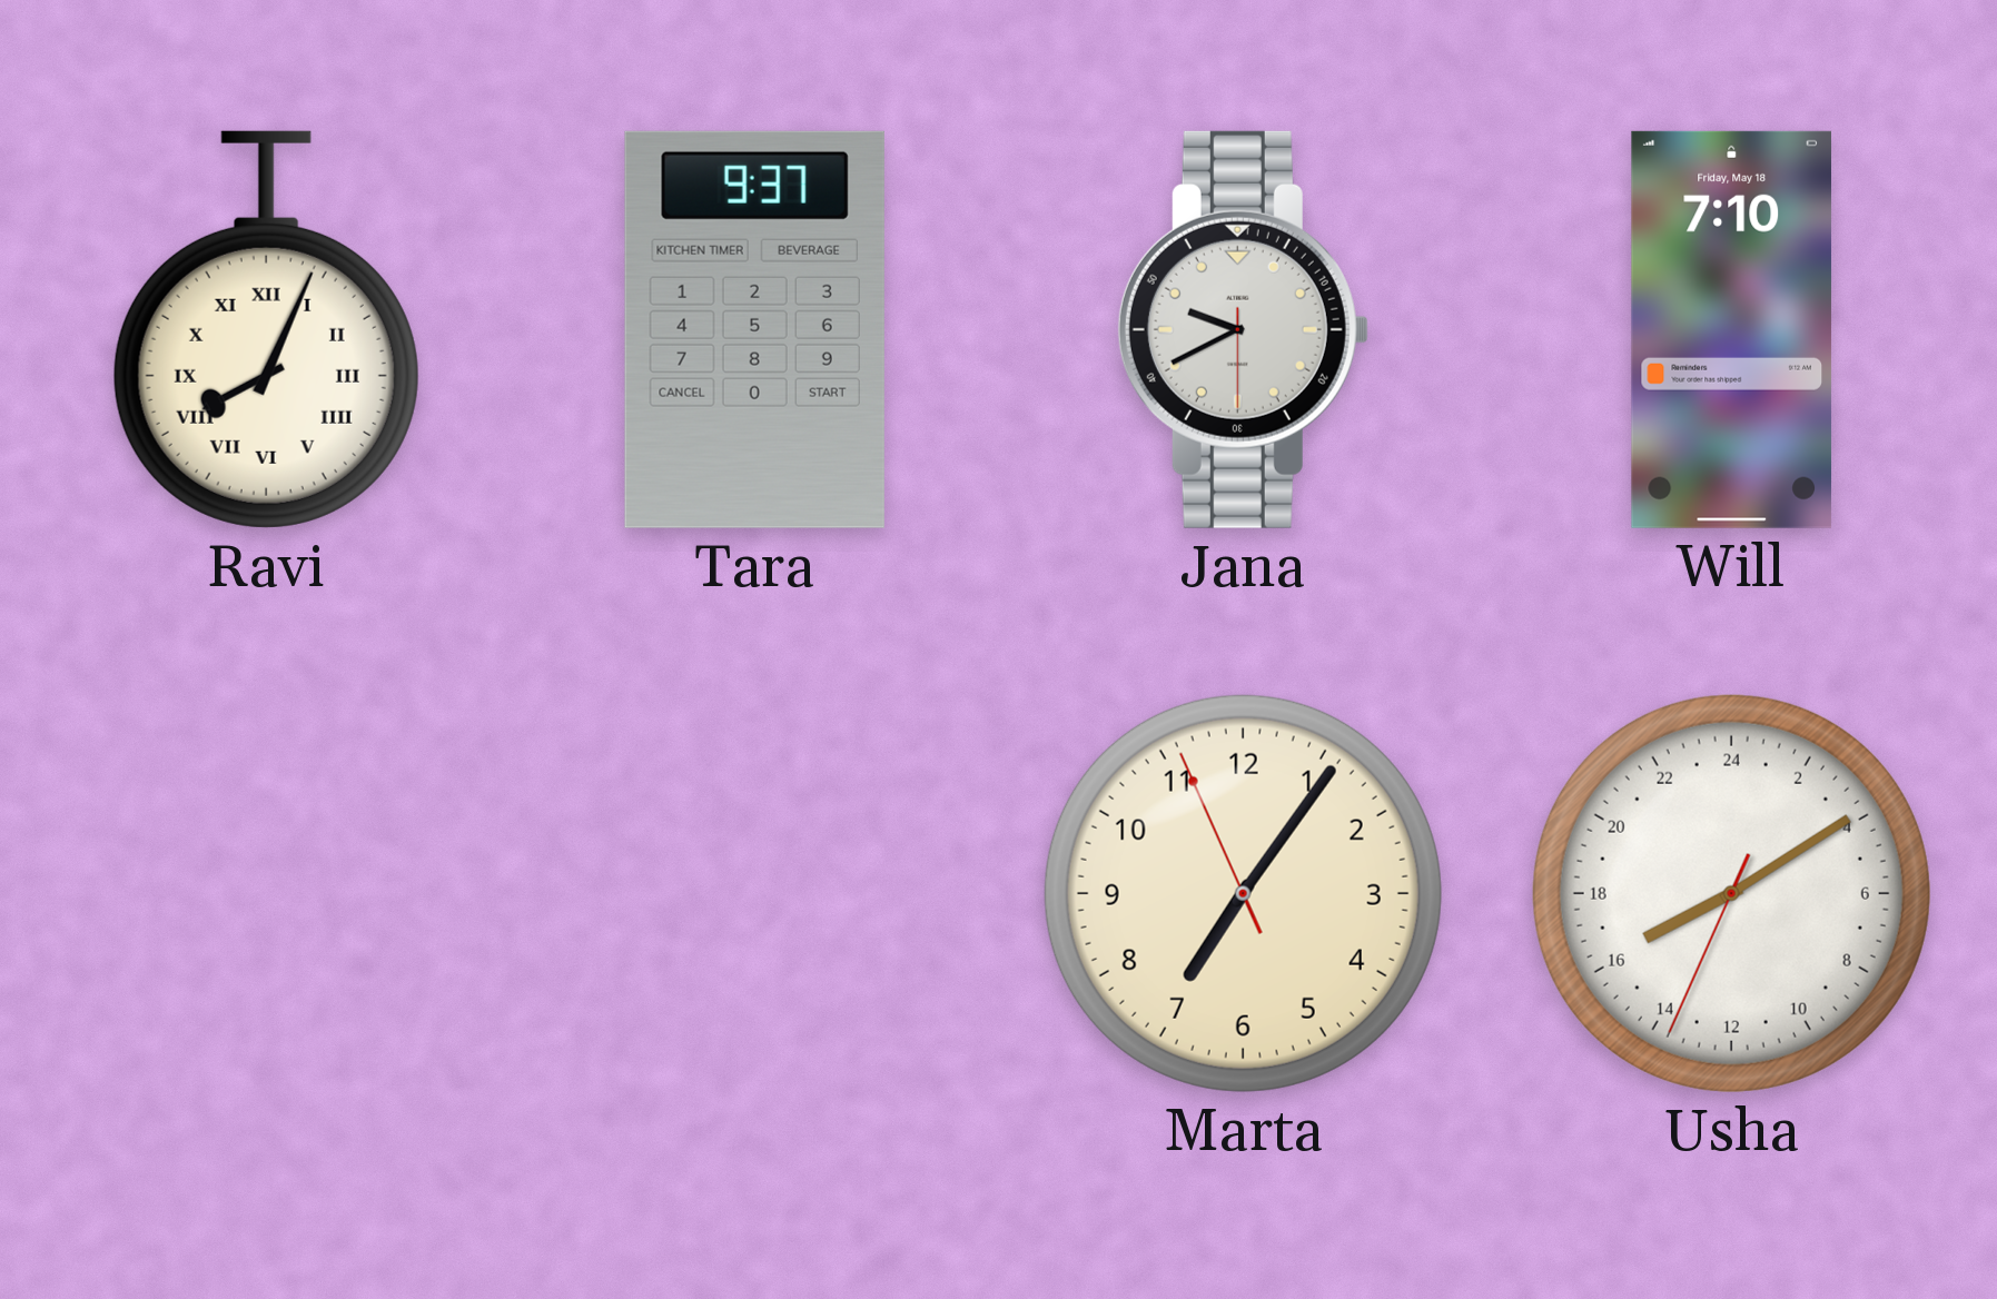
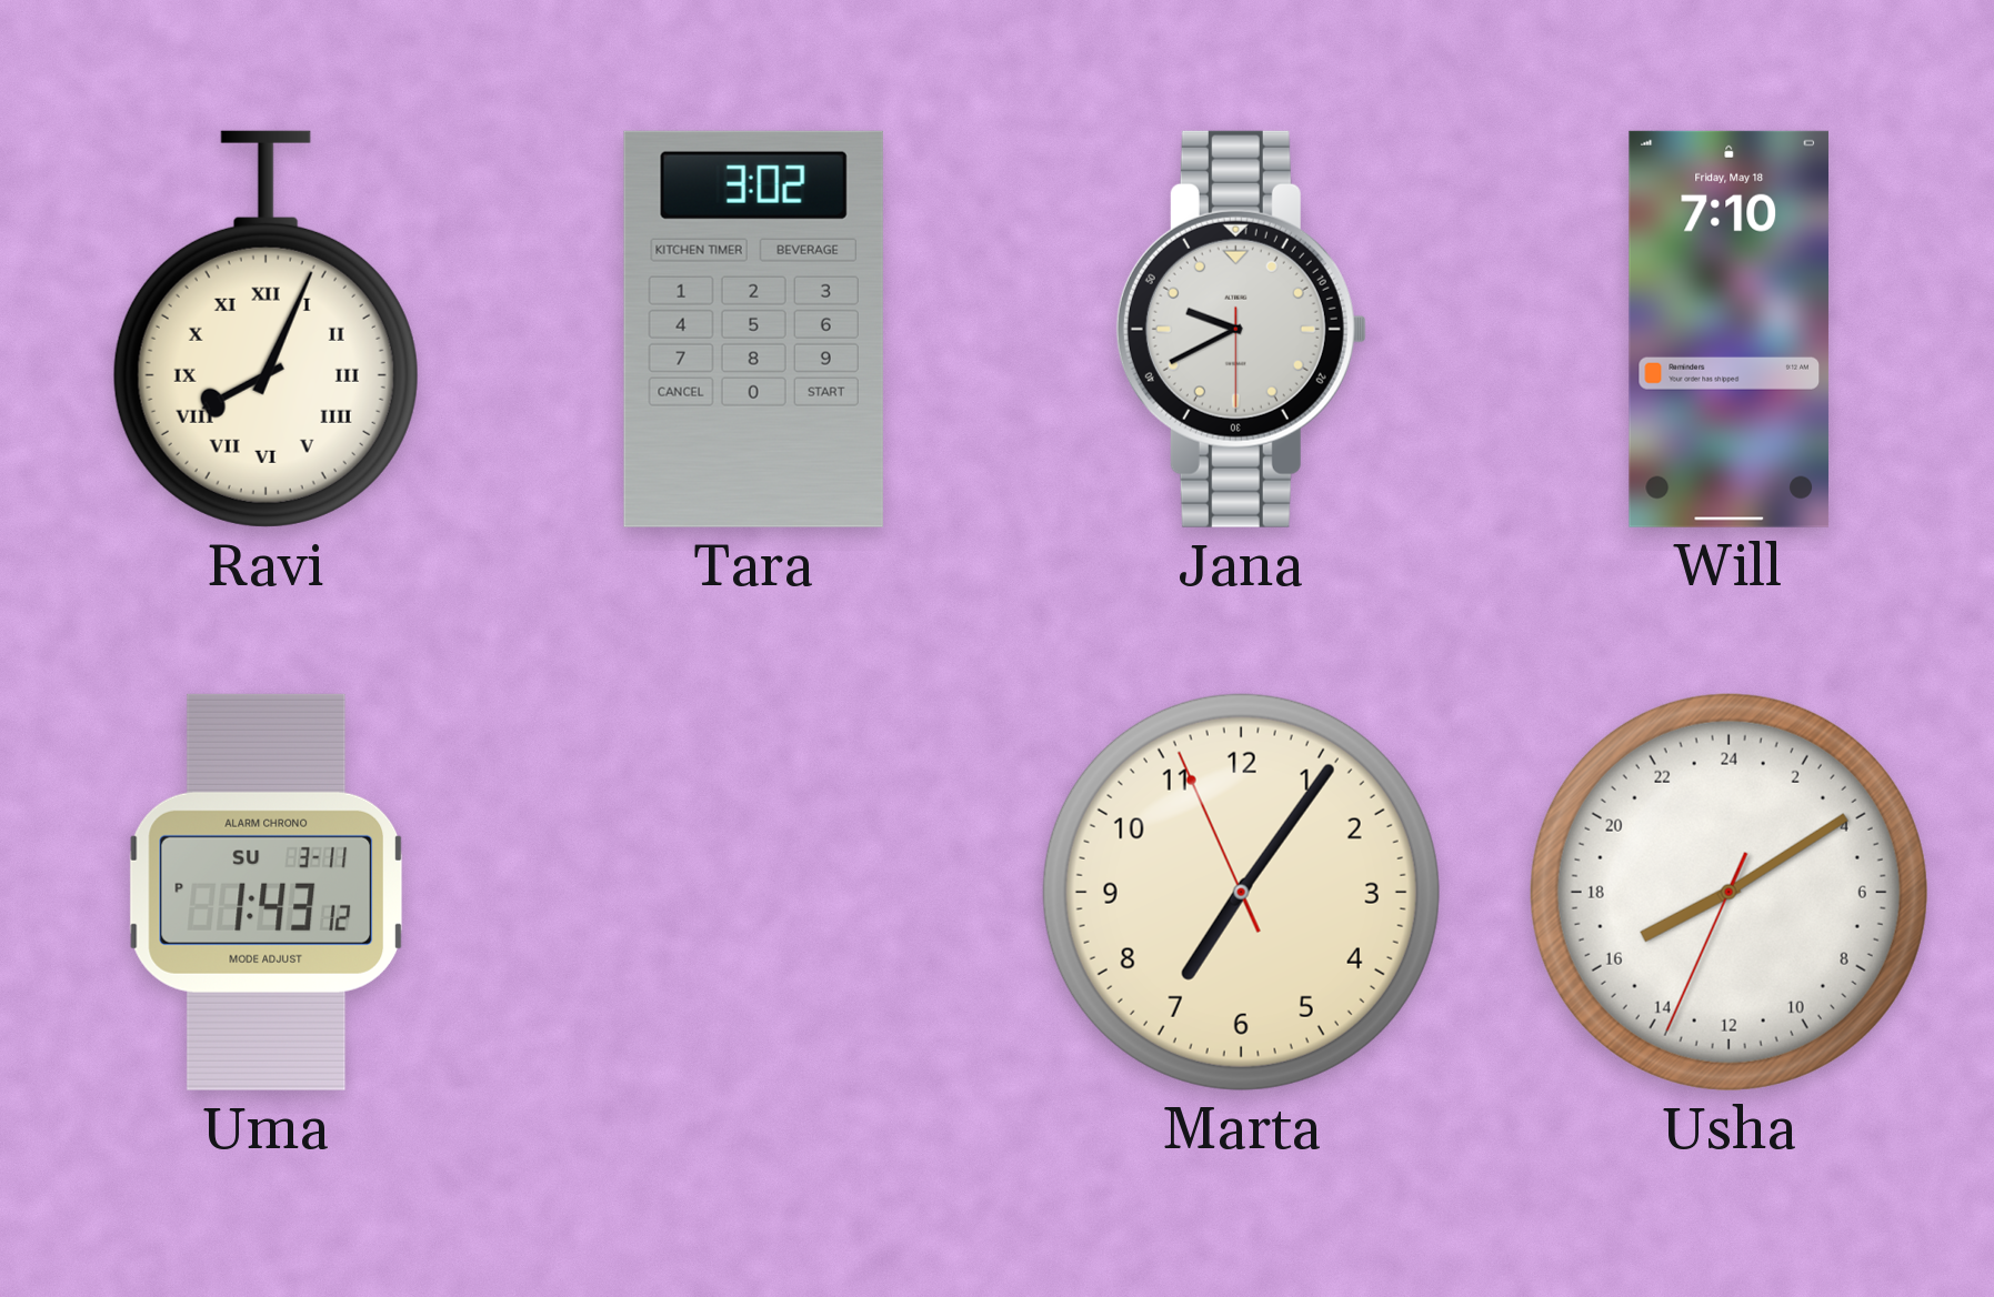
Tara: 9:37 -> 3:02
Uma: none -> 1:43
